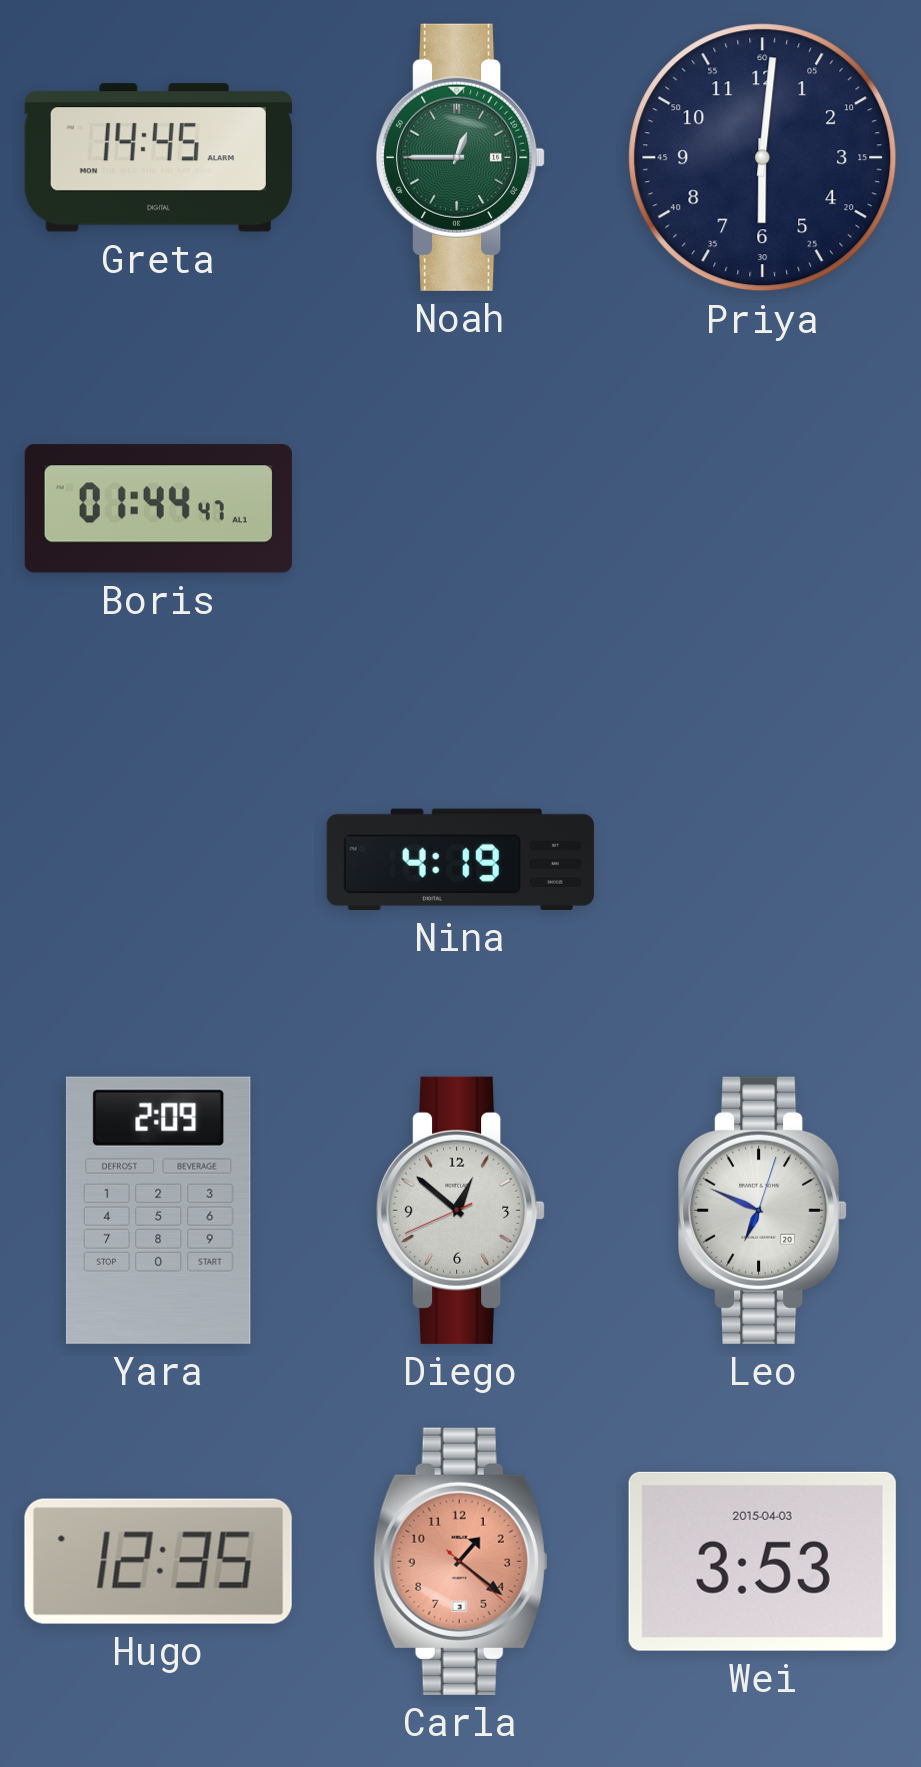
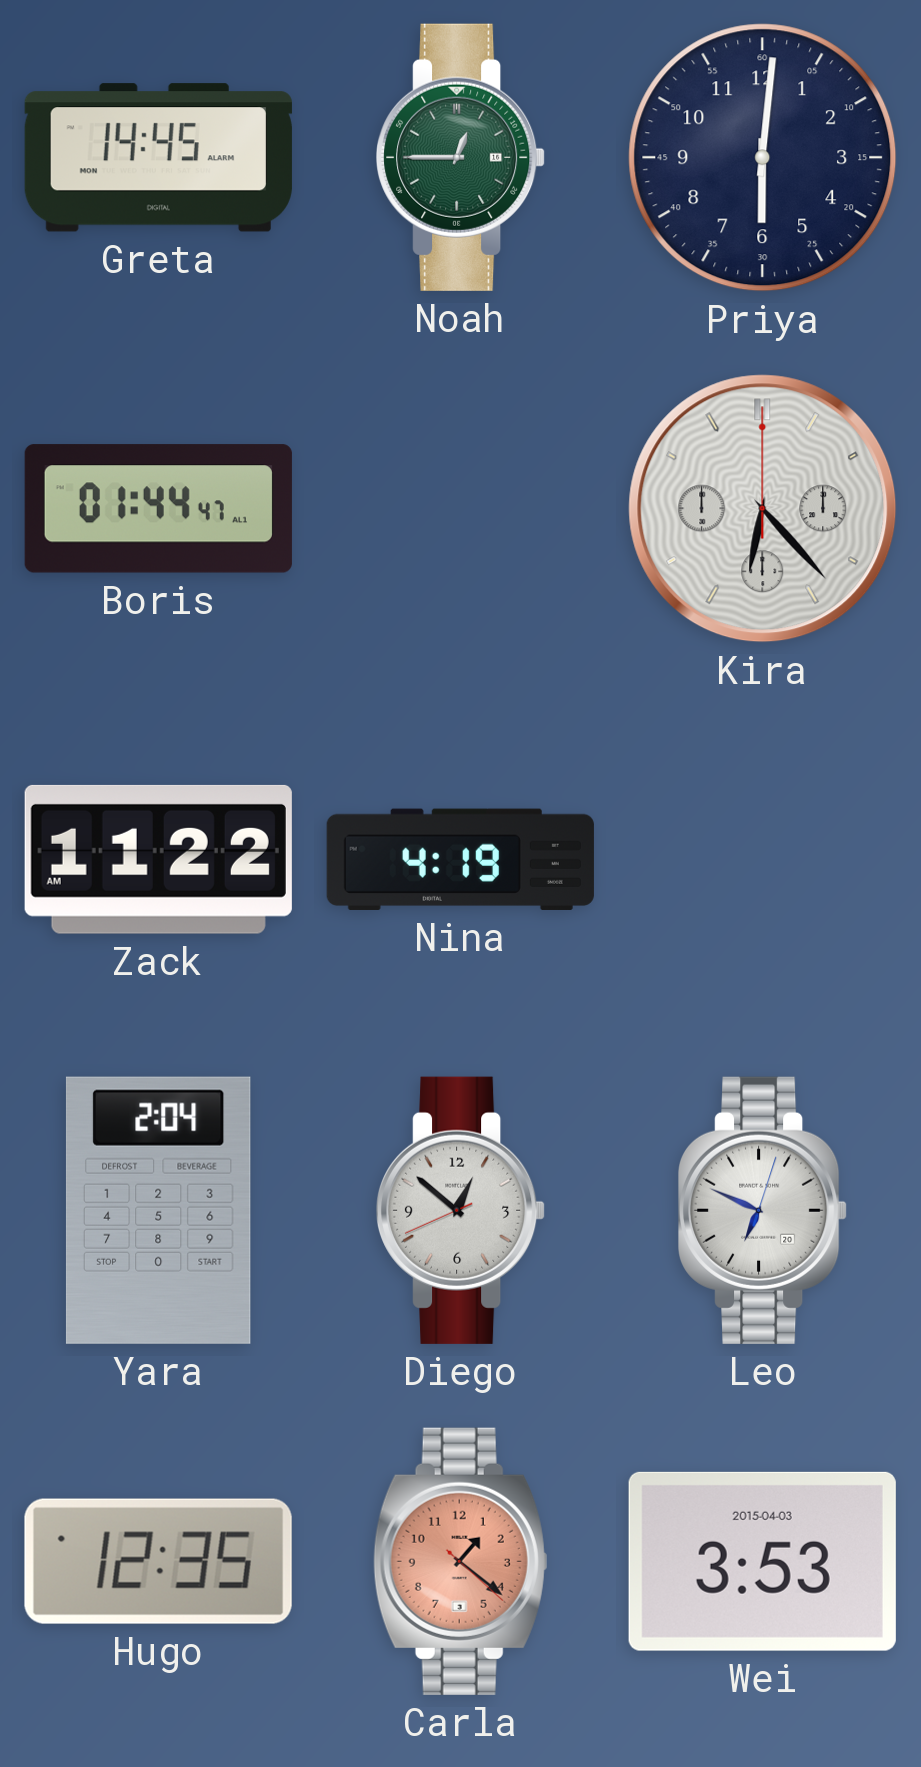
Kira: none -> 6:23
Zack: none -> 11:22
Yara: 2:09 -> 2:04
